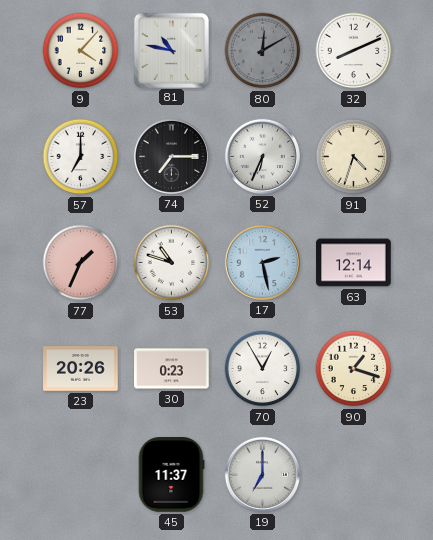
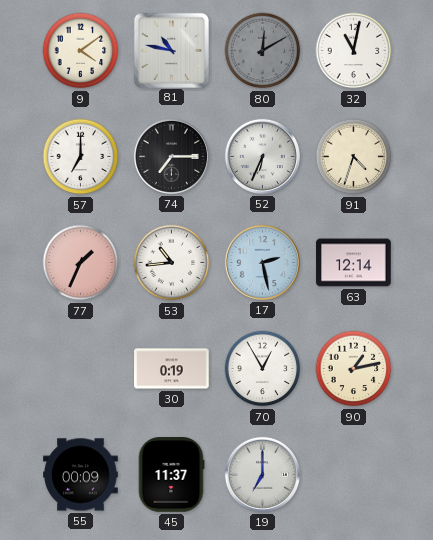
9: 4:07 -> 4:09
32: 8:11 -> 11:02
53: 10:48 -> 10:44
23: 20:26 -> none
30: 0:23 -> 0:19
90: 1:18 -> 1:13
55: none -> 00:09
